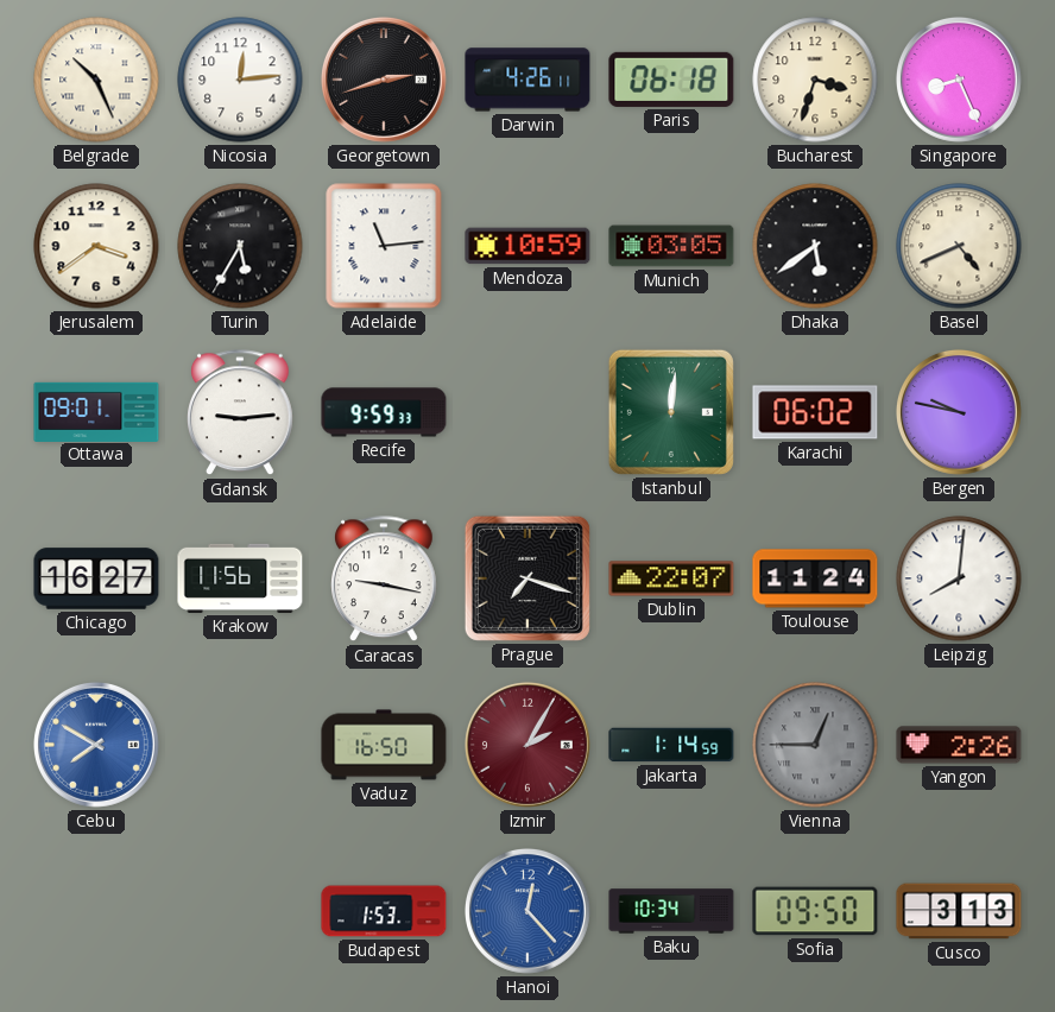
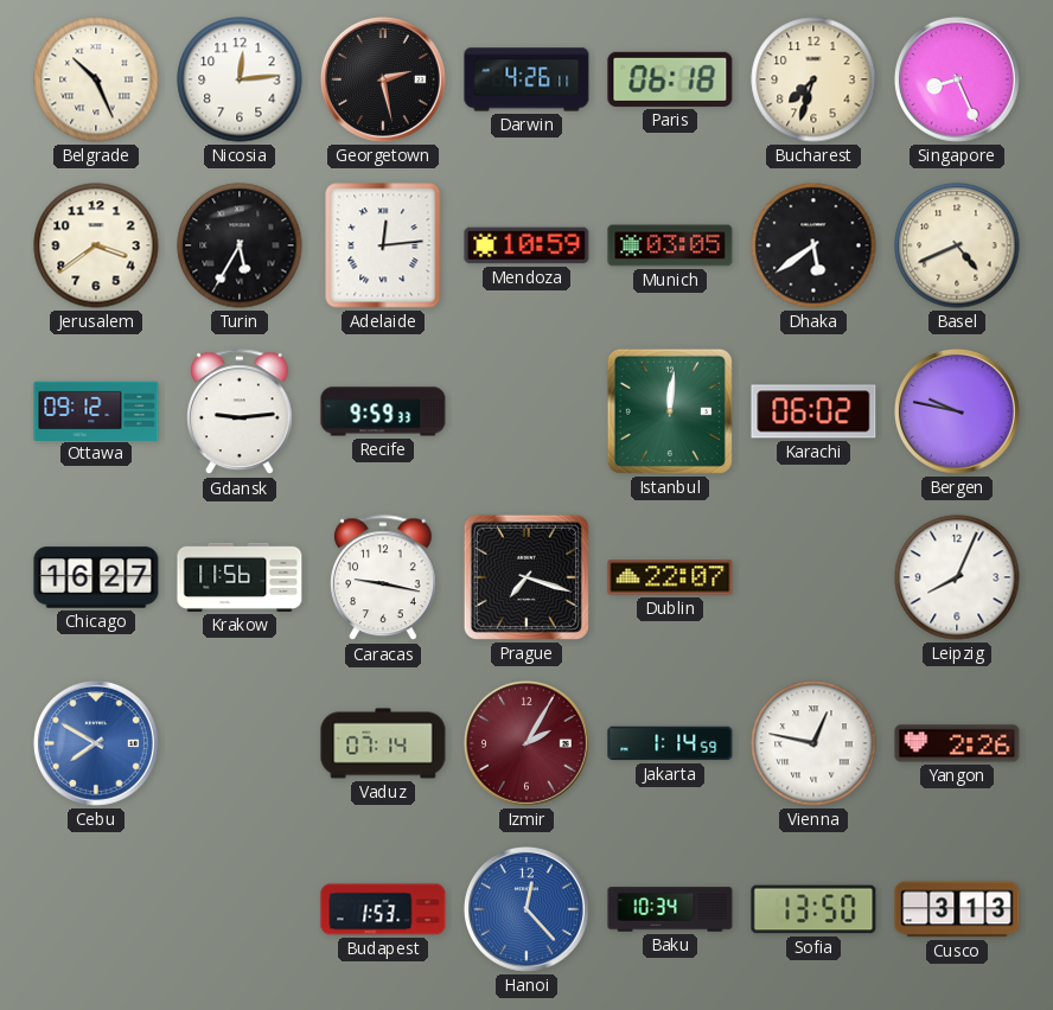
Georgetown: 2:42 -> 2:28
Bucharest: 3:33 -> 7:33
Adelaide: 11:14 -> 12:14
Ottawa: 09:01 -> 09:12
Toulouse: 11:24 -> none
Leipzig: 8:01 -> 8:04
Vaduz: 16:50 -> 07:14
Vienna: 12:45 -> 12:47
Vienna dial: grey -> white
Sofia: 09:50 -> 13:50
